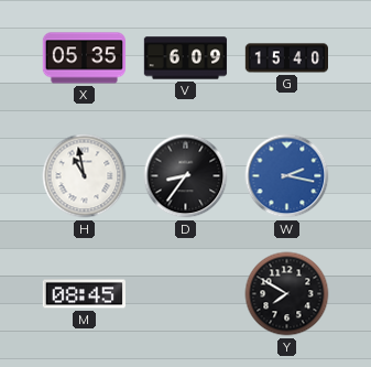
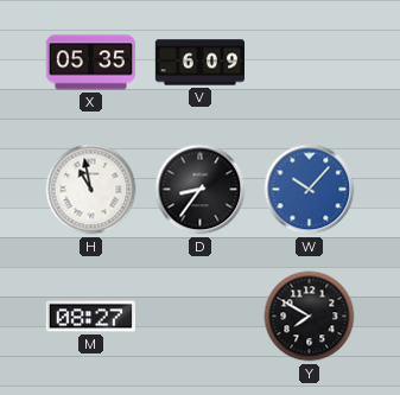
G: 15:40 -> none
W: 2:17 -> 10:07
M: 08:45 -> 08:27
